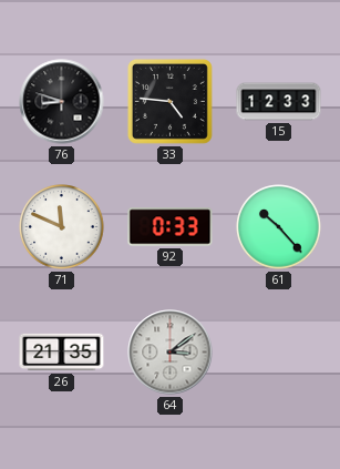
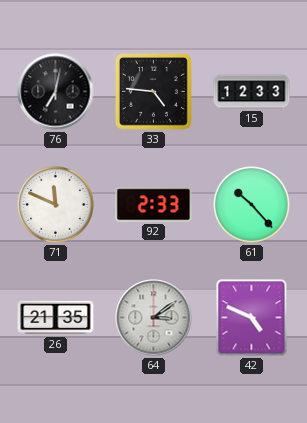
76: 8:48 -> 7:02
92: 0:33 -> 2:33
42: none -> 4:49
